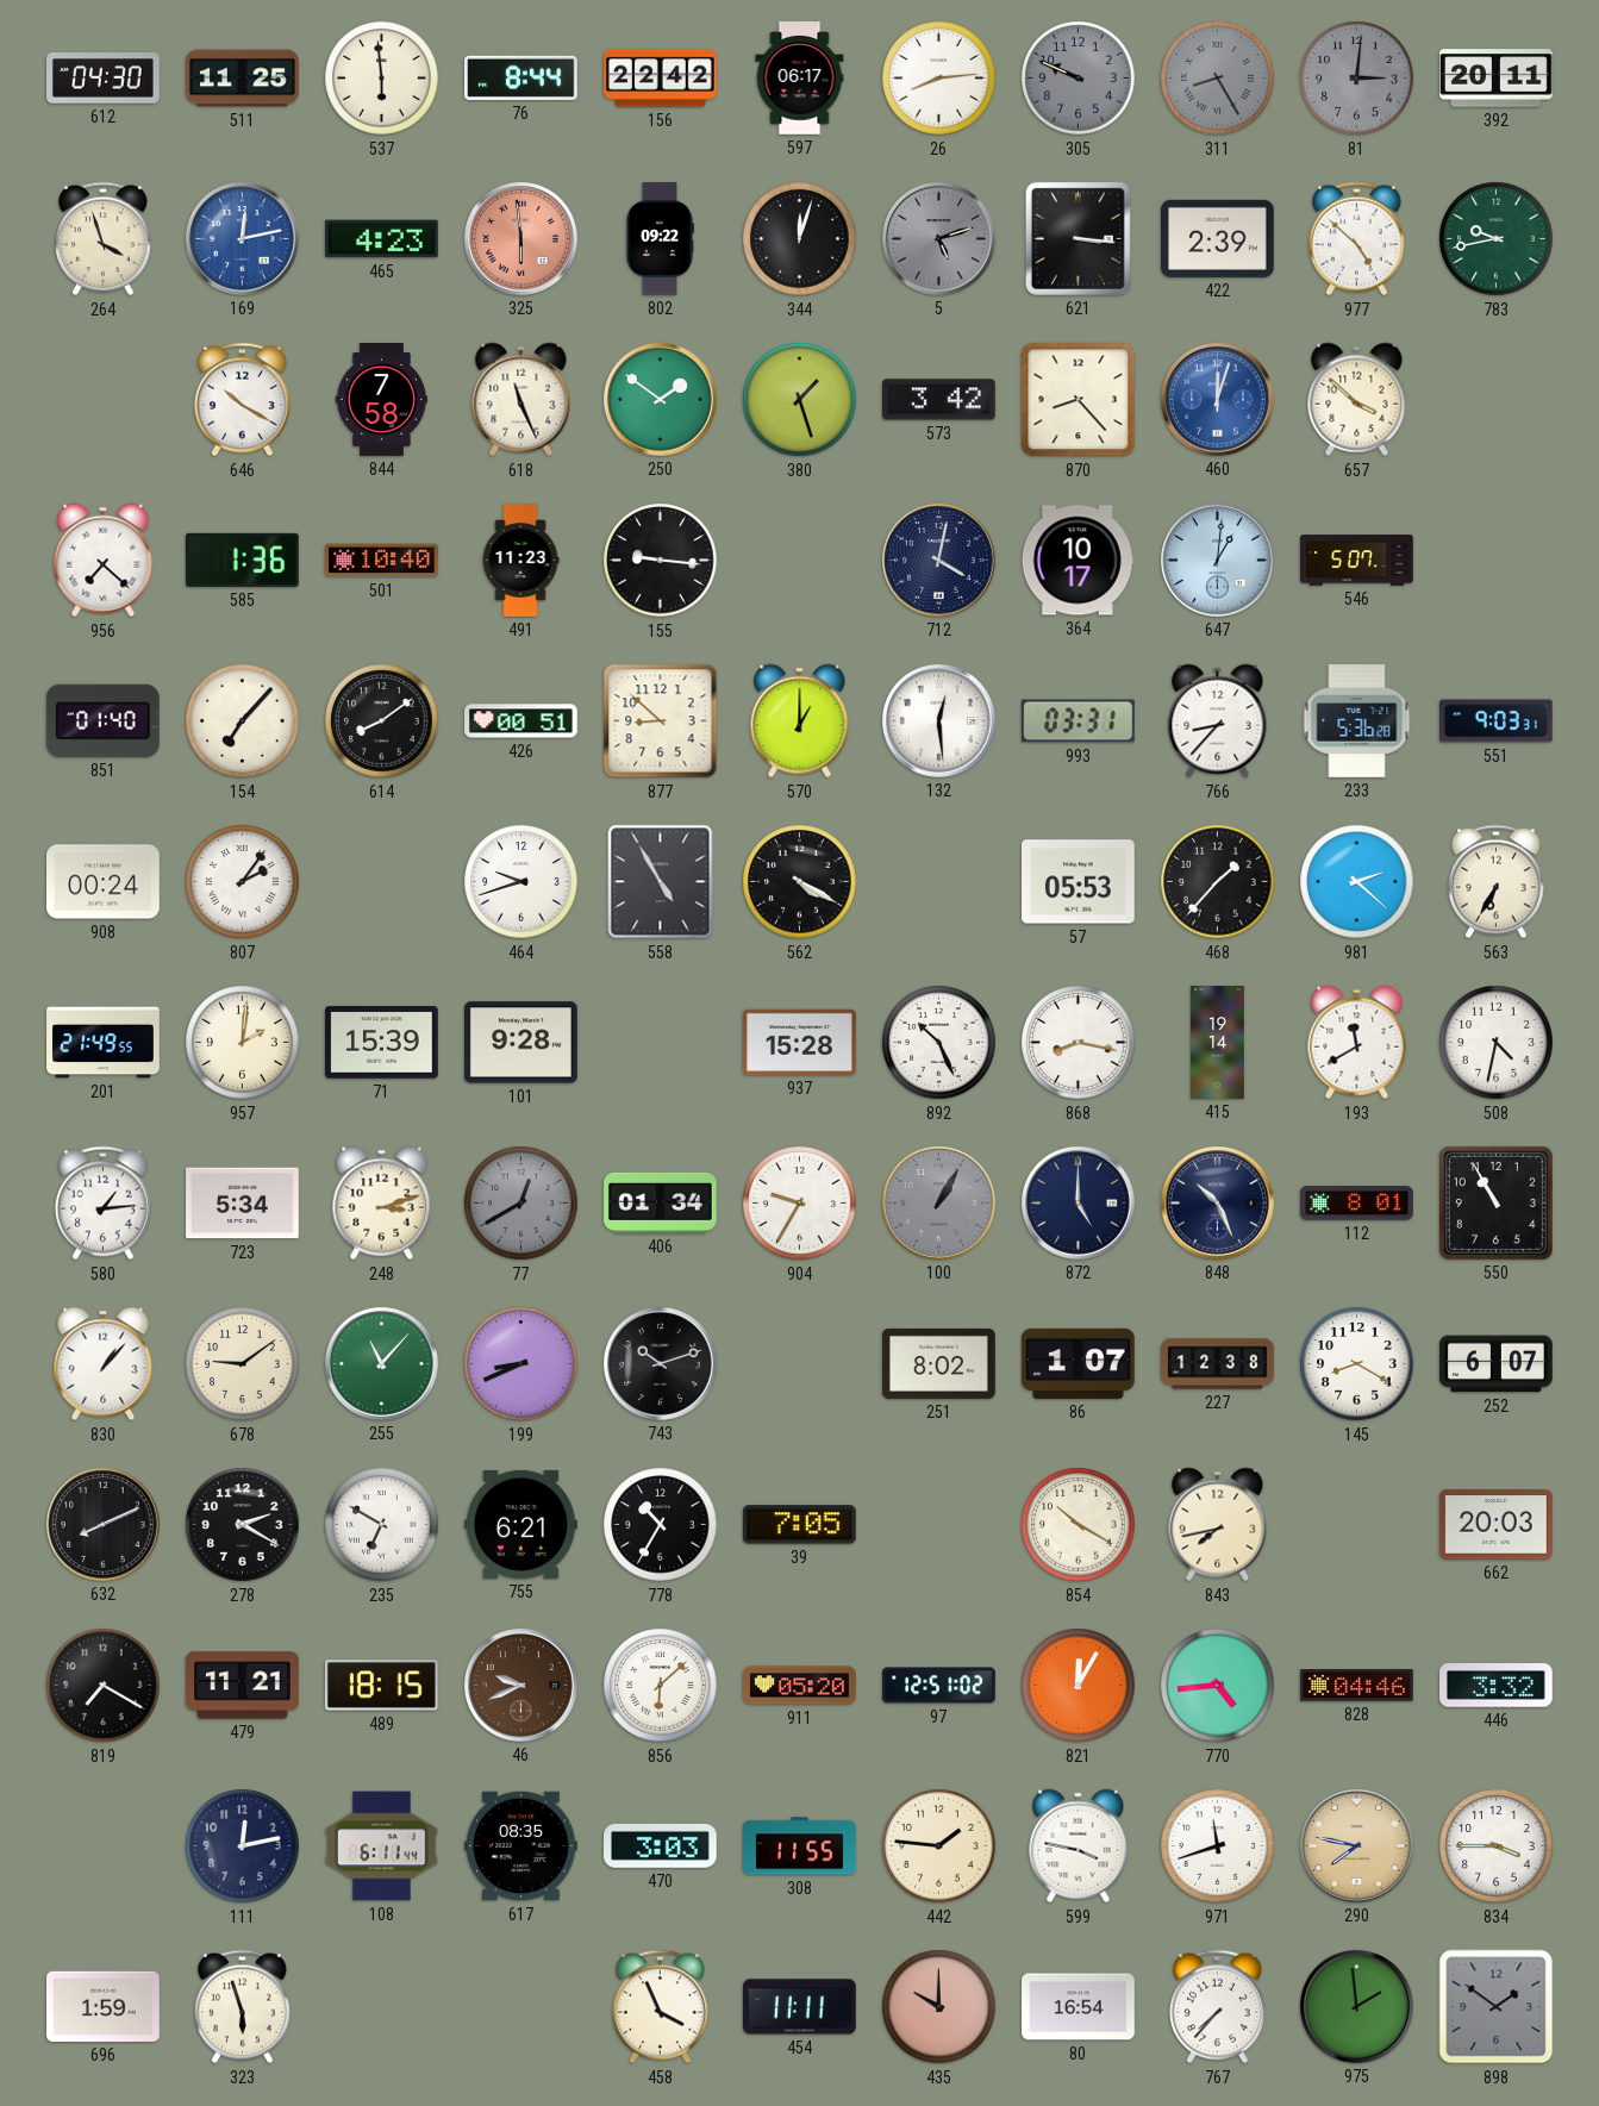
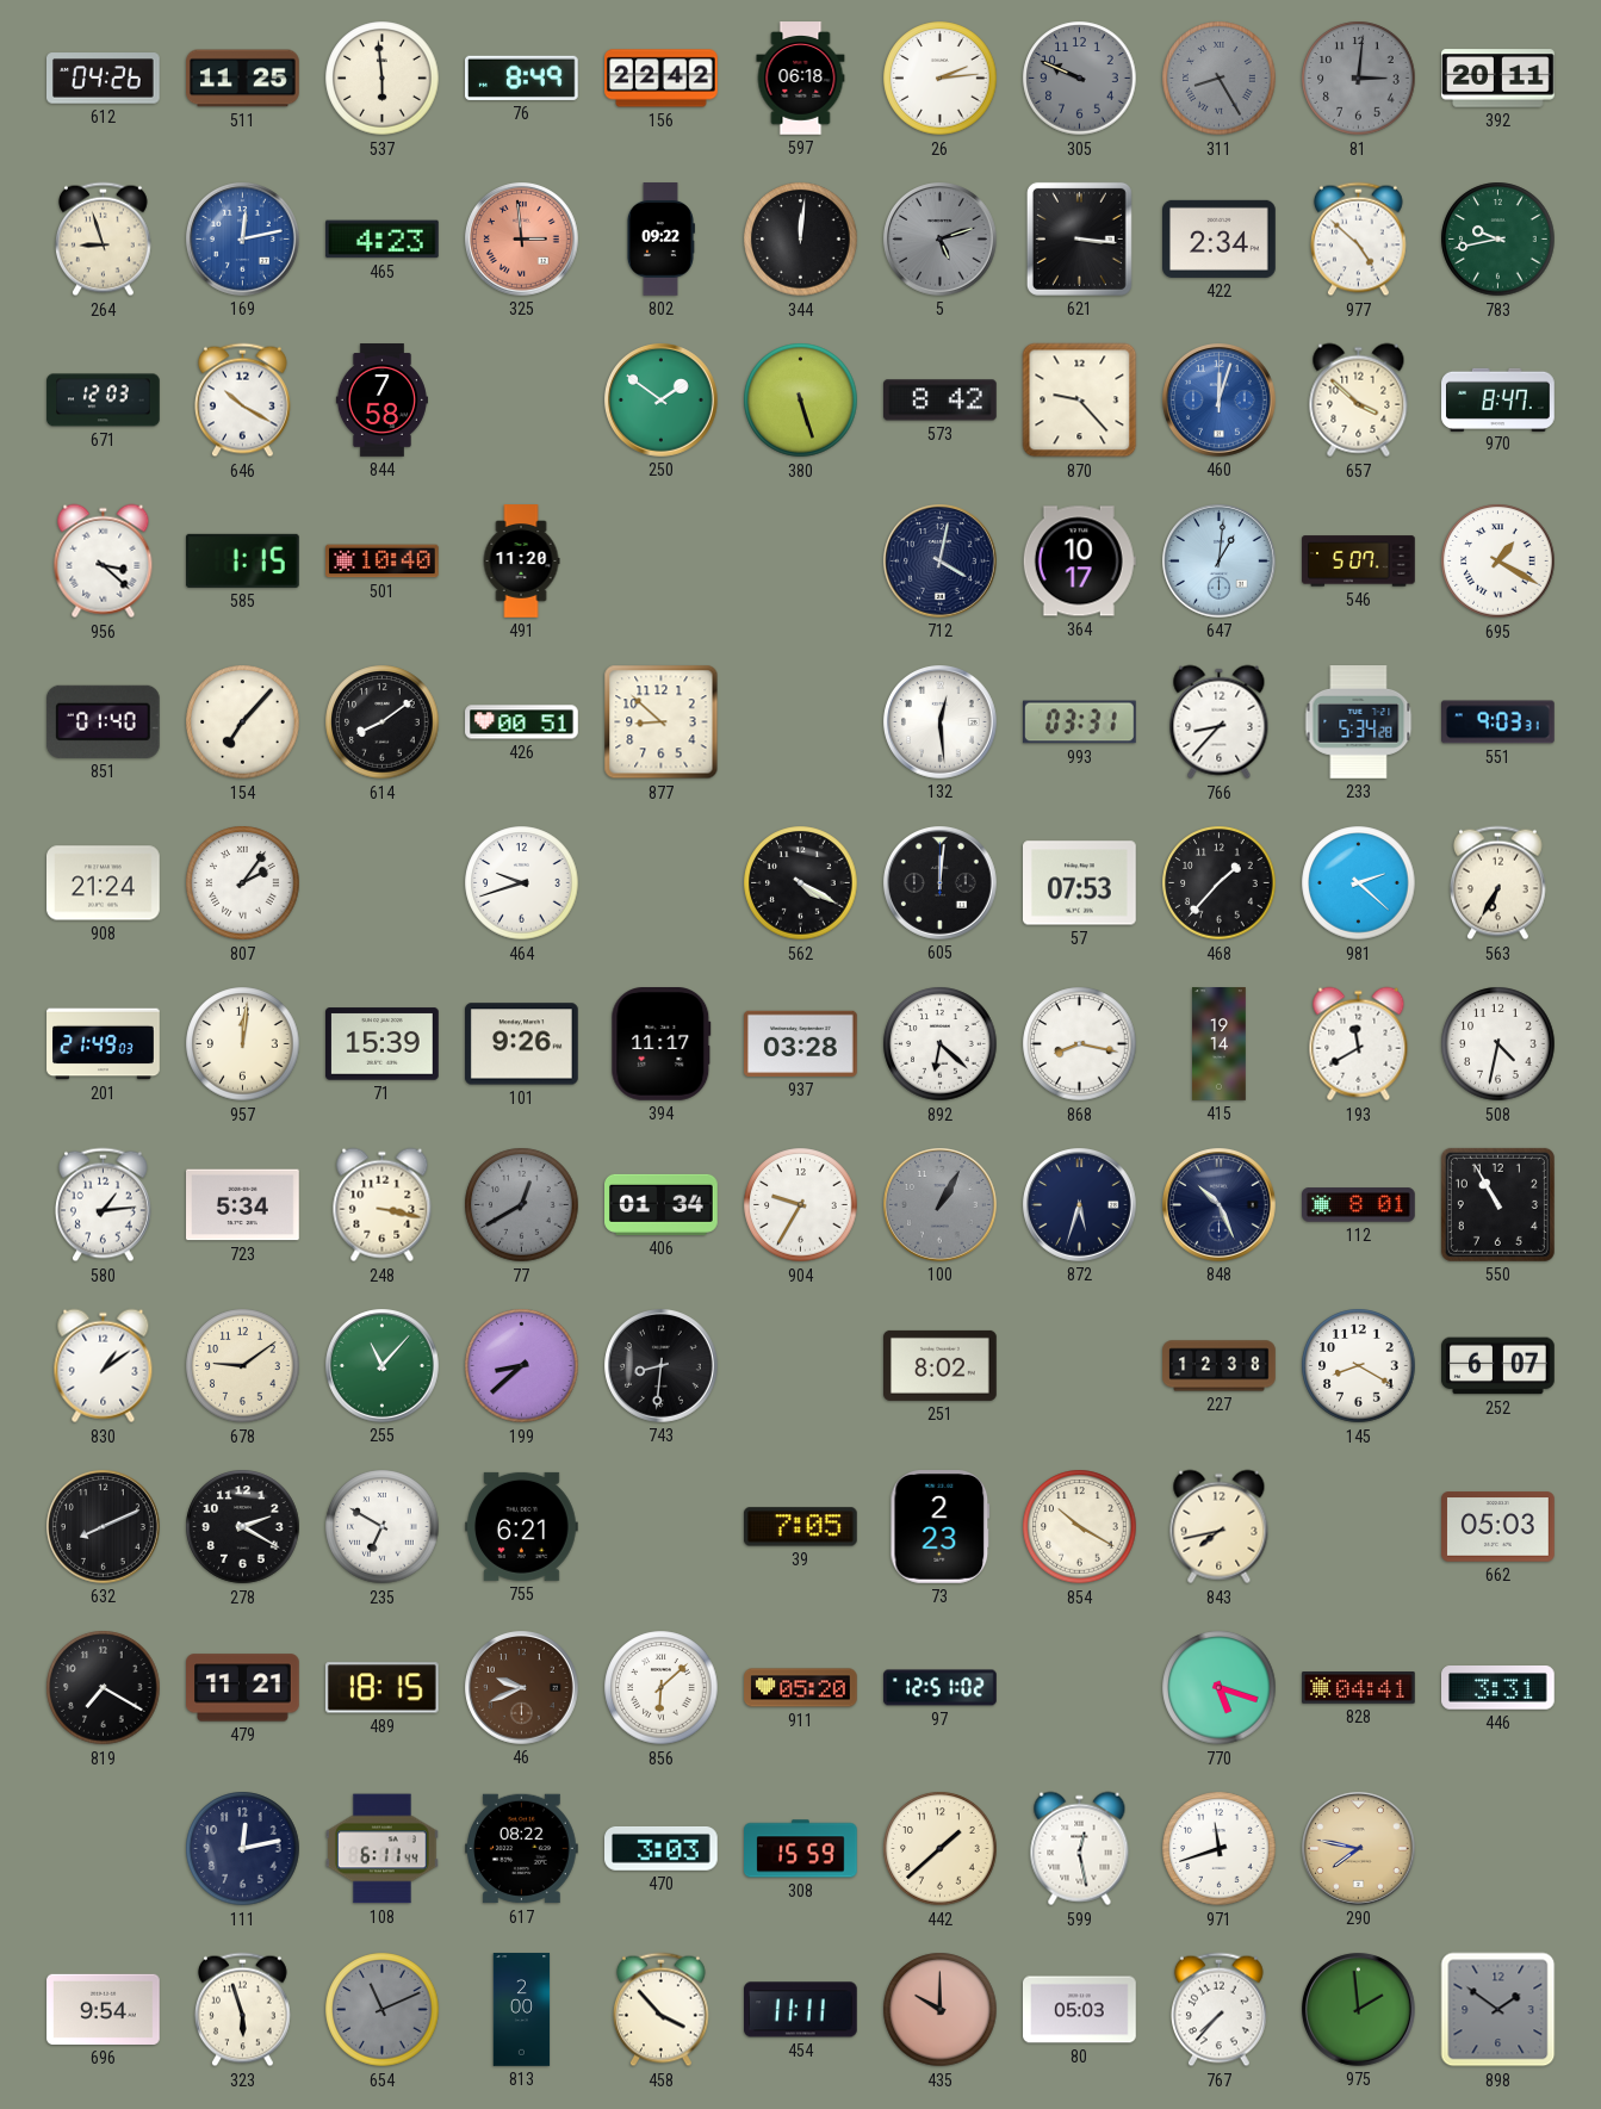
612: 04:30 -> 04:26
76: 8:44 -> 8:49
597: 06:17 -> 06:18
26: 8:14 -> 2:14
264: 3:57 -> 8:57
325: 5:59 -> 2:59
344: 12:03 -> 12:01
422: 2:39 -> 2:34
671: none -> 12:03
618: 11:26 -> none
380: 1:27 -> 5:27
573: 3:42 -> 8:42
870: 8:23 -> 9:23
970: none -> 8:47
956: 7:22 -> 3:22
585: 1:36 -> 1:15
491: 11:23 -> 11:20
155: 9:16 -> none
695: none -> 1:20
570: 1:00 -> none
233: 5:36 -> 5:34
908: 00:24 -> 21:24
558: 4:55 -> none
605: none -> 12:01
57: 05:53 -> 07:53
201: 21:49:55 -> 21:49:03
957: 2:01 -> 12:01
101: 9:28 -> 9:26
394: none -> 11:17
937: 15:28 -> 03:28
892: 10:26 -> 6:22
248: 3:12 -> 3:17
872: 5:00 -> 5:33
830: 1:07 -> 1:09
199: 8:41 -> 8:38
743: 10:12 -> 8:31
86: 1:07 -> none
778: 10:35 -> none
73: none -> 2:23
662: 20:03 -> 05:03
821: 12:05 -> none
770: 4:44 -> 5:18
828: 04:46 -> 04:41
446: 3:32 -> 3:31
617: 08:35 -> 08:22
308: 11:55 -> 15:59
442: 1:46 -> 1:38
599: 3:47 -> 12:28
834: 3:45 -> none
696: 1:59 -> 9:54
654: none -> 11:11
813: none -> 2:00
458: 3:56 -> 3:53
80: 16:54 -> 05:03
